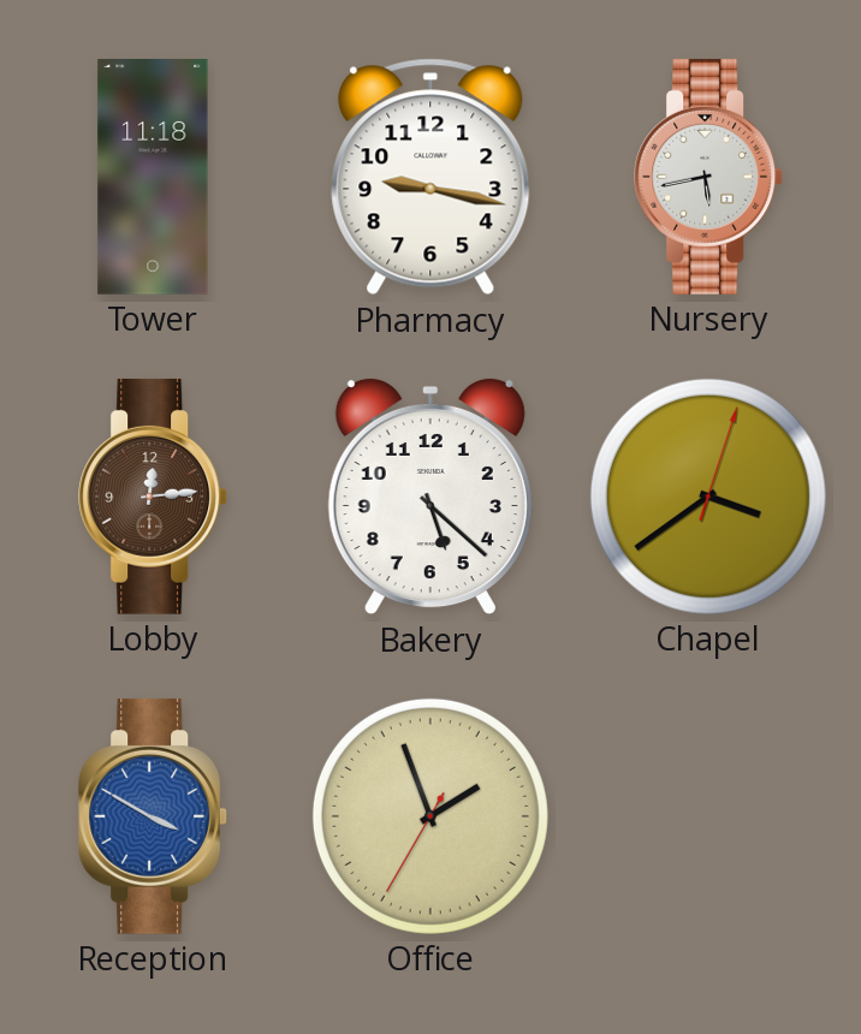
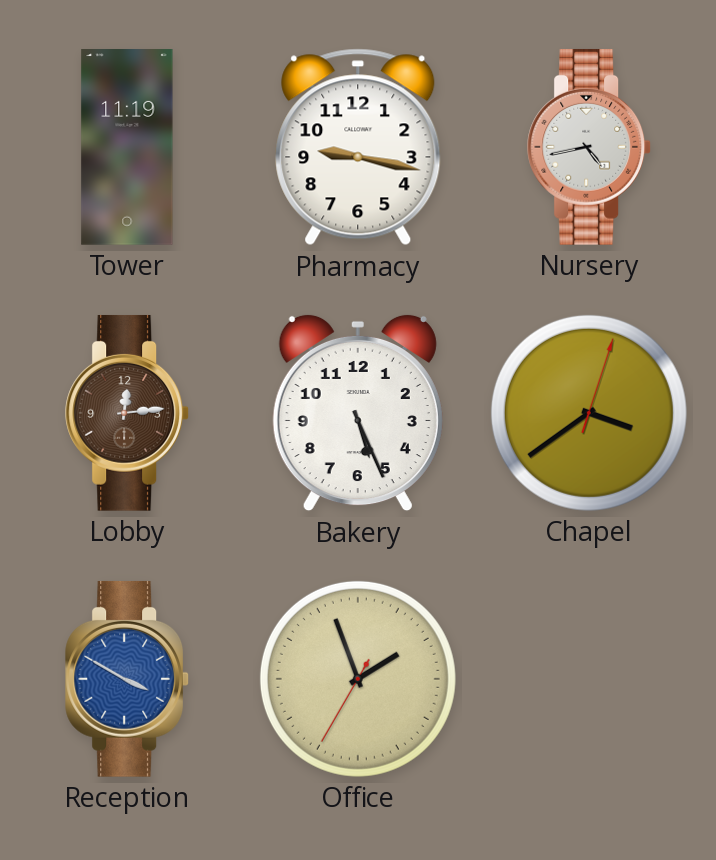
Tower: 11:18 -> 11:19
Nursery: 5:43 -> 4:43
Bakery: 5:22 -> 5:26
